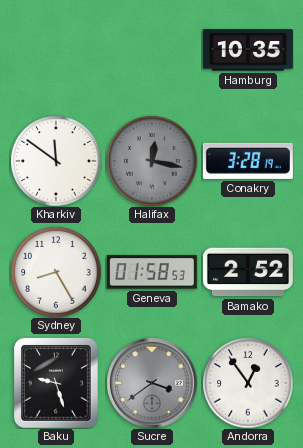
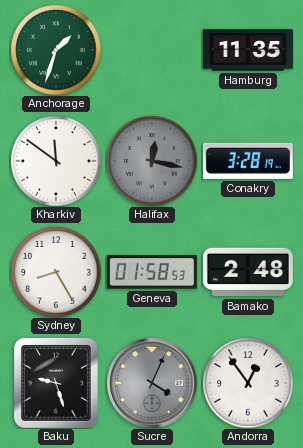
Anchorage: none -> 1:33
Hamburg: 10:35 -> 11:35
Bamako: 2:52 -> 2:48
Sucre: 3:39 -> 4:04
